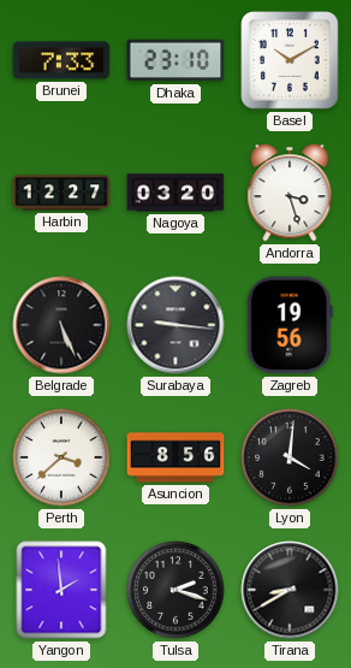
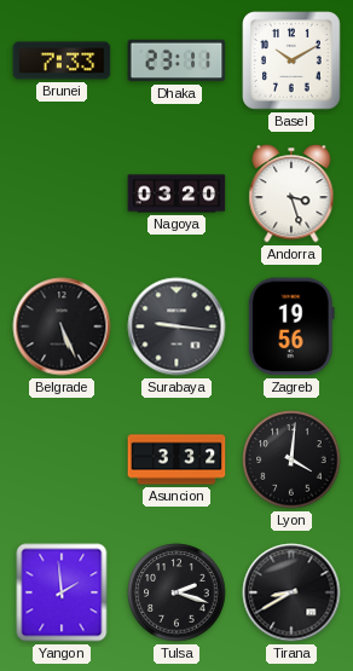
Dhaka: 23:10 -> 23:11
Harbin: 12:27 -> none
Perth: 3:38 -> none
Asuncion: 8:56 -> 3:32
